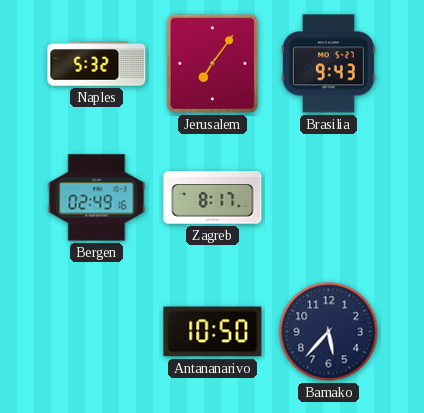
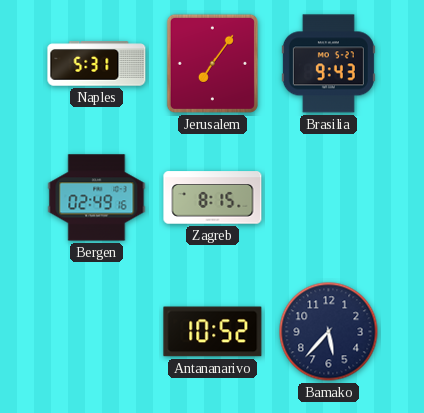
Naples: 5:32 -> 5:31
Zagreb: 8:17 -> 8:15
Antananarivo: 10:50 -> 10:52
